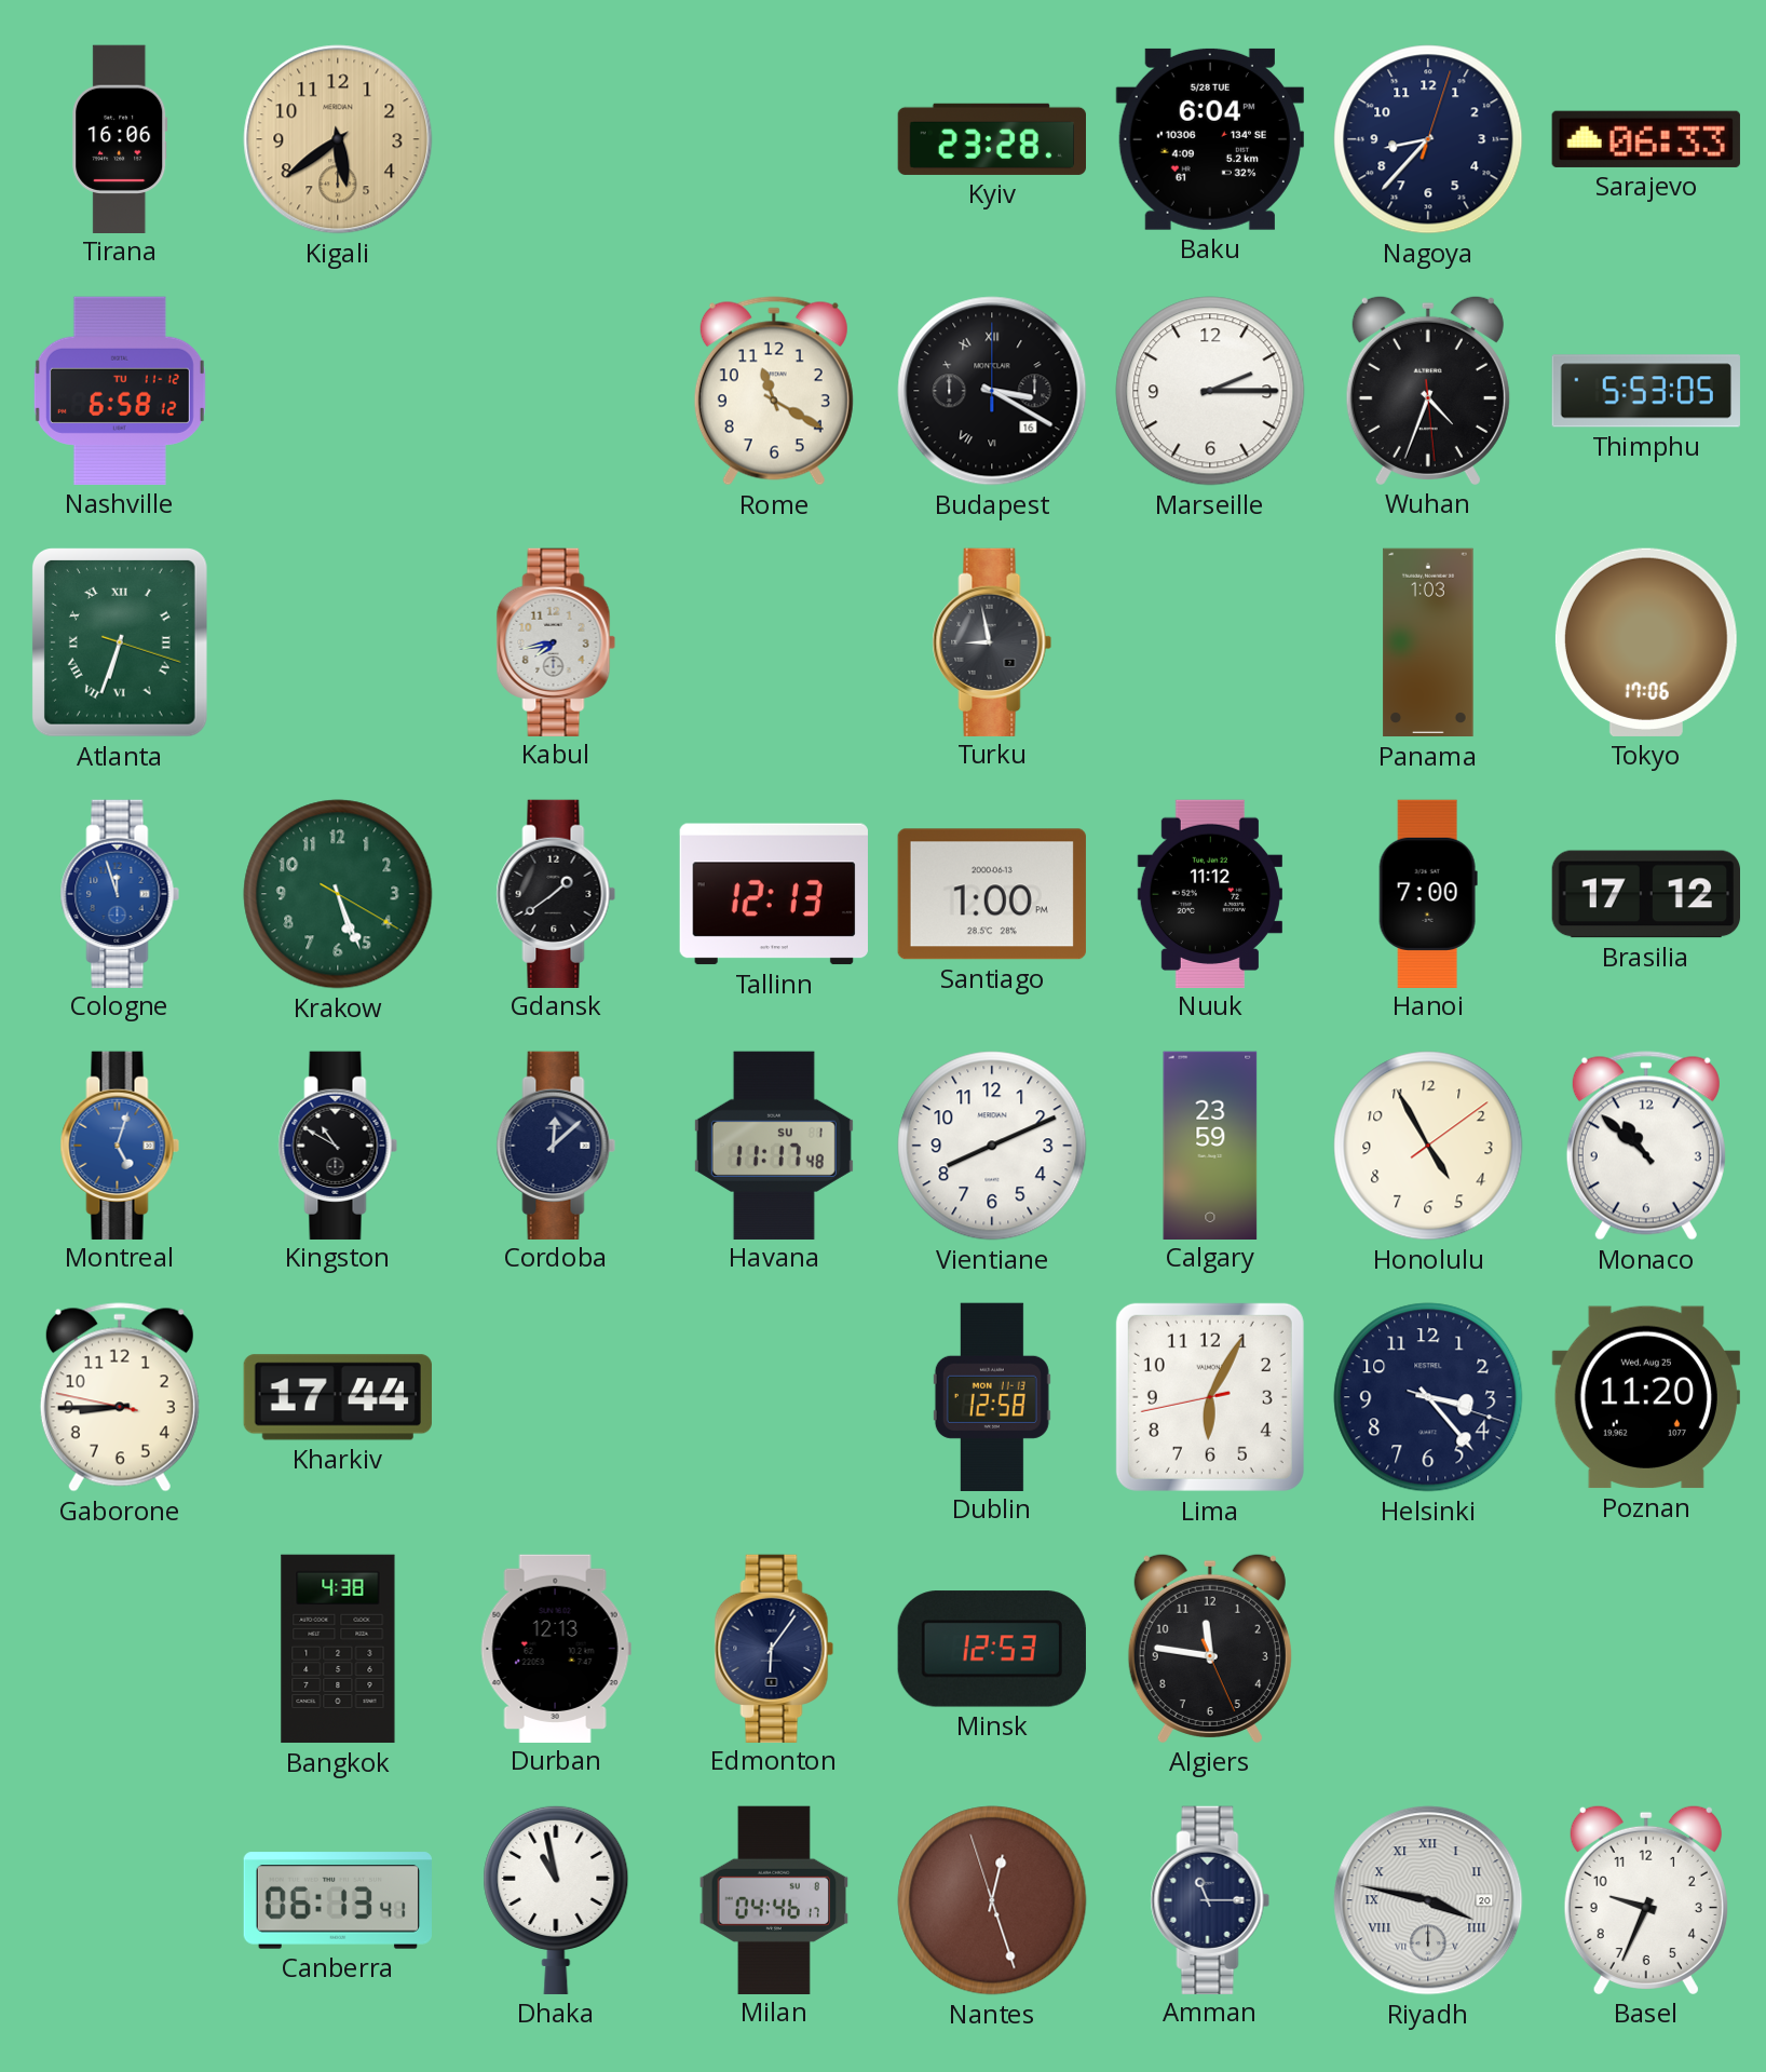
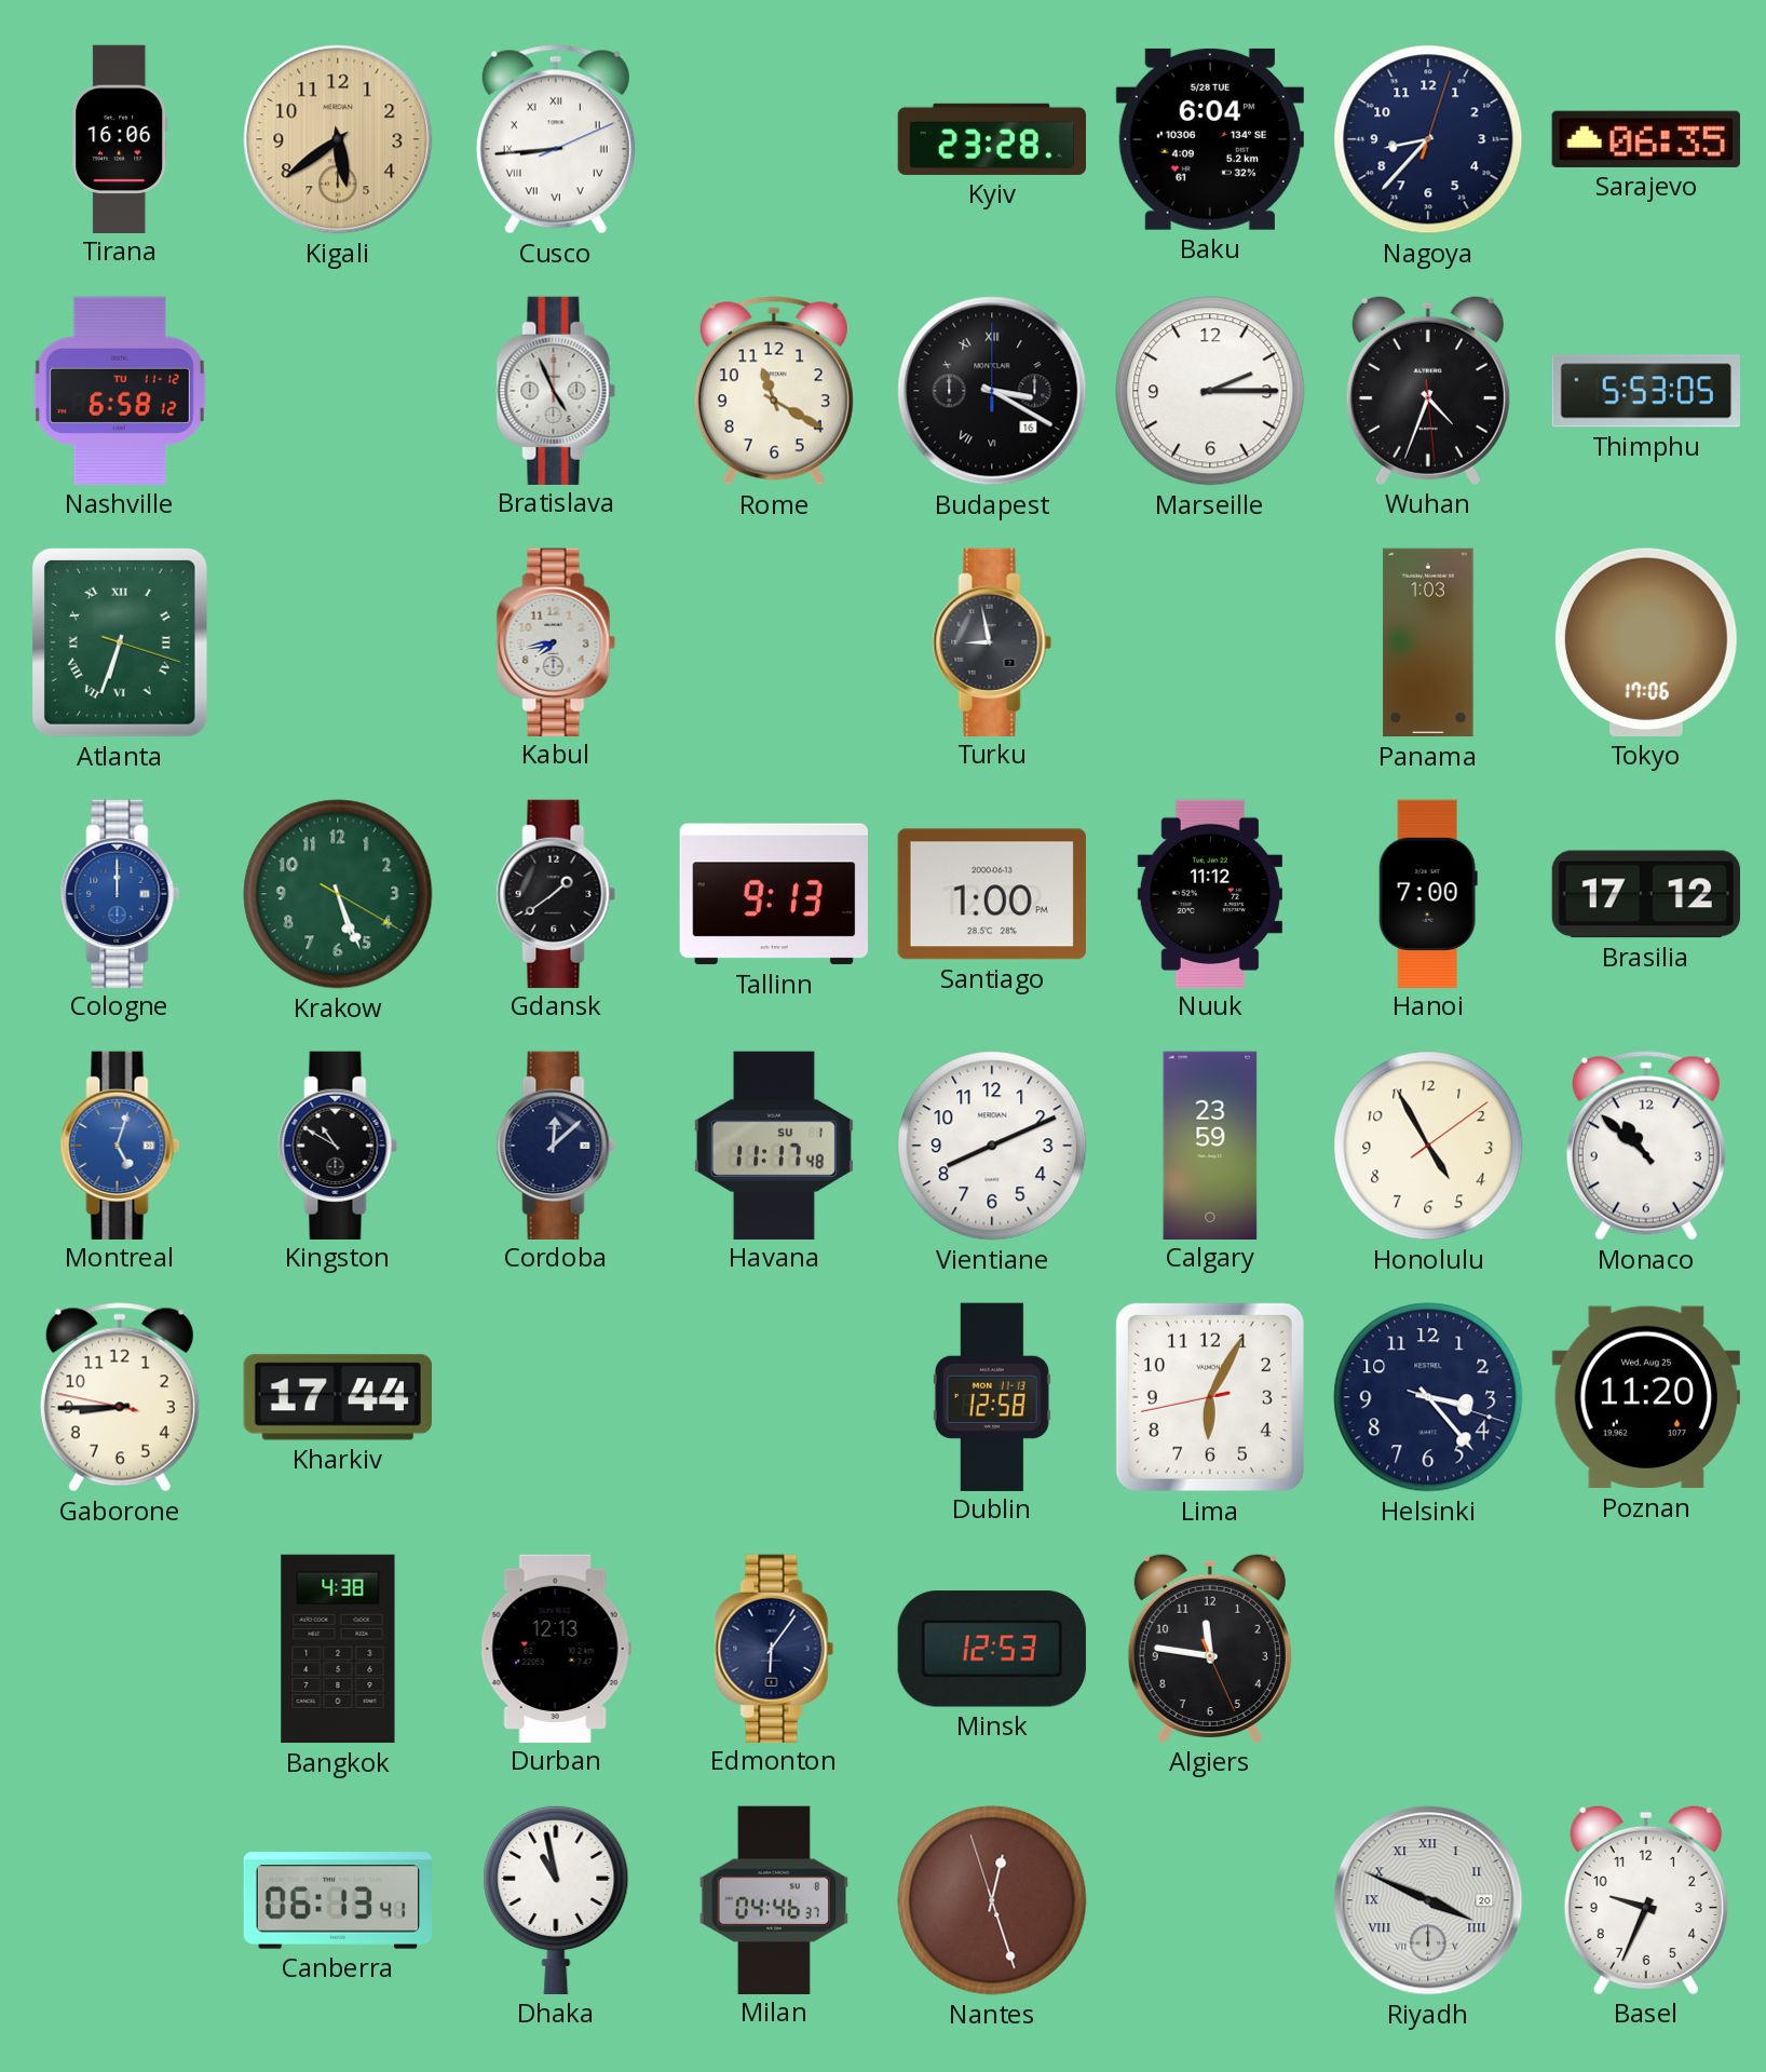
Cusco: none -> 8:44
Sarajevo: 06:33 -> 06:35
Bratislava: none -> 4:56
Cologne: 11:57 -> 12:00
Tallinn: 12:13 -> 9:13
Milan: 04:46:17 -> 04:46:37
Amman: 11:15 -> none
Riyadh: 3:47 -> 3:49
